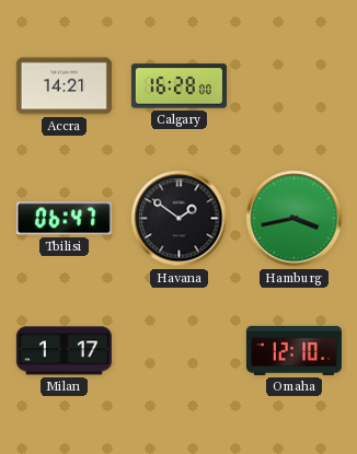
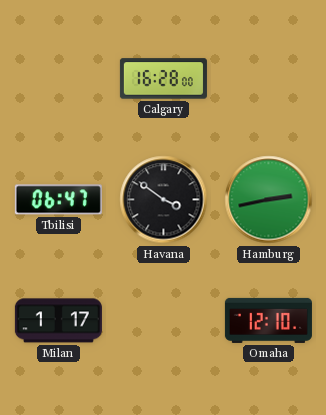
Accra: 14:21 -> none
Havana: 1:51 -> 3:51
Hamburg: 3:43 -> 2:43
